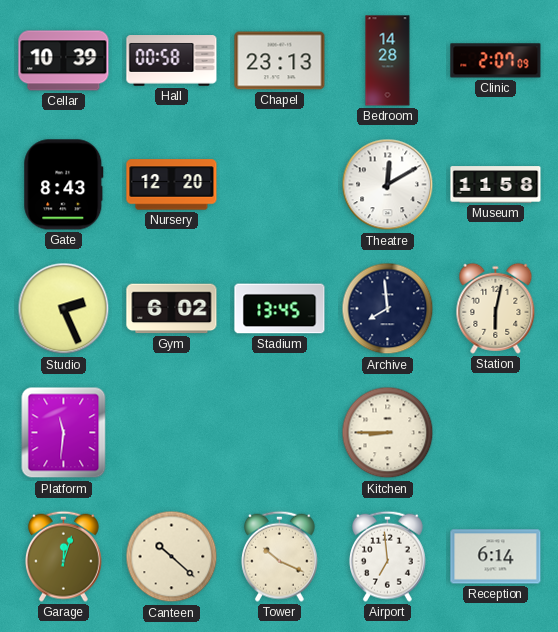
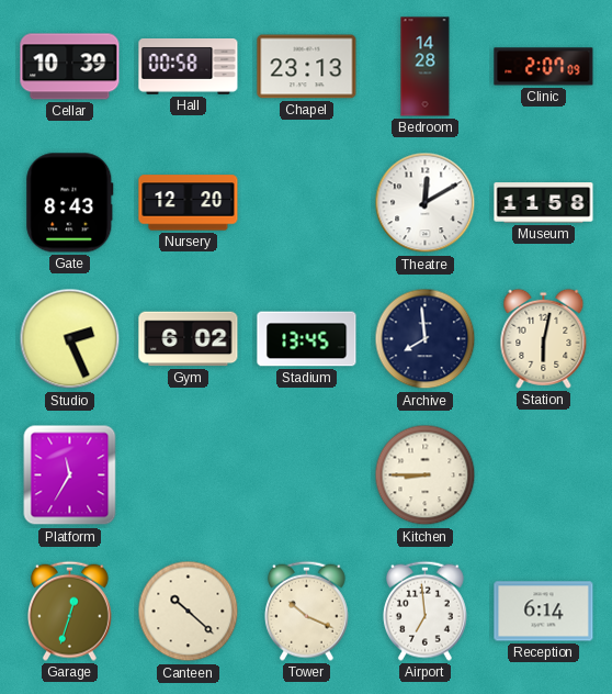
Platform: 11:31 -> 11:35
Garage: 12:03 -> 12:33
